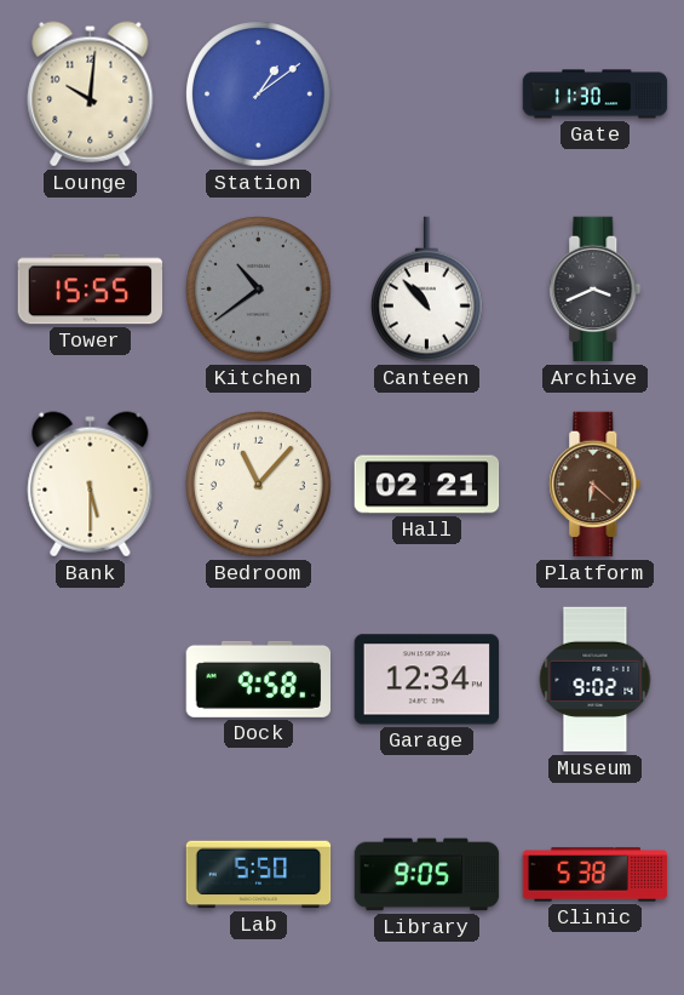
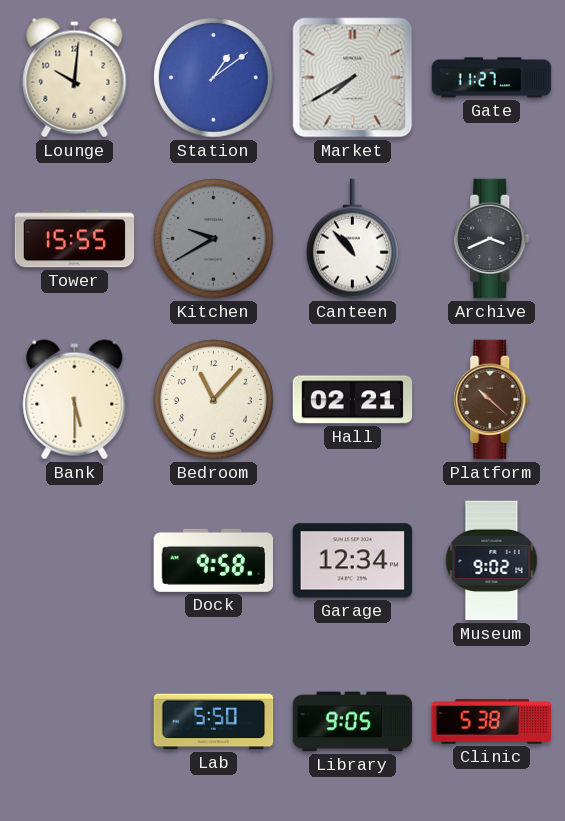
Market: none -> 7:40
Gate: 11:30 -> 11:27
Kitchen: 10:39 -> 9:40
Platform: 6:22 -> 10:22
